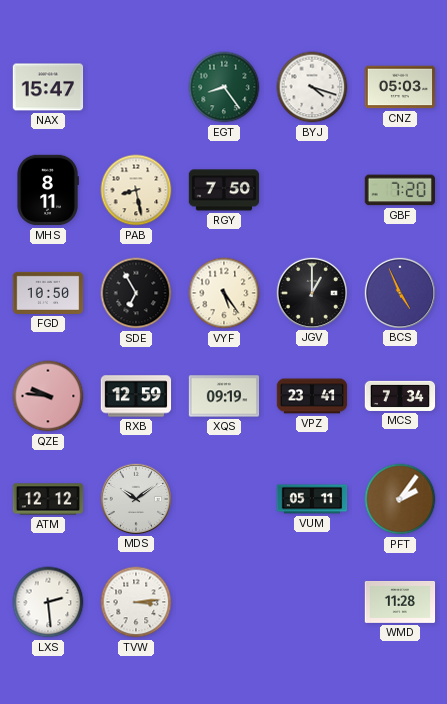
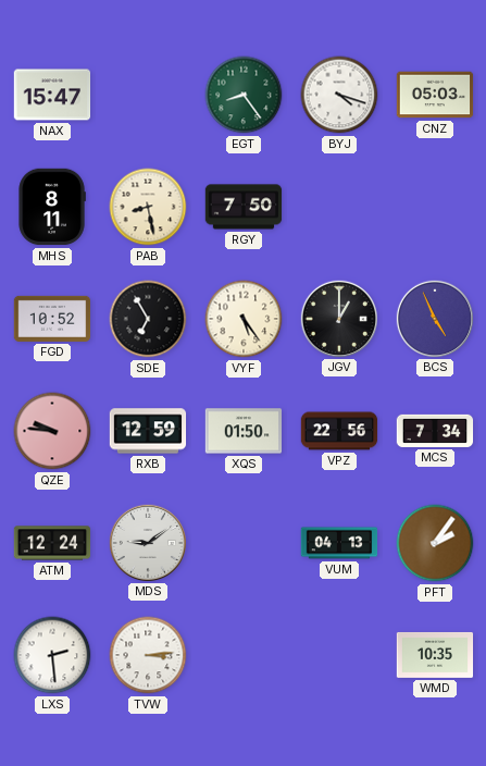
GBF: 7:20 -> none
FGD: 10:50 -> 10:52
XQS: 09:19 -> 01:50
VPZ: 23:41 -> 22:56
ATM: 12:12 -> 12:24
MDS: 10:09 -> 9:09
VUM: 05:11 -> 04:13
WMD: 11:28 -> 10:35
